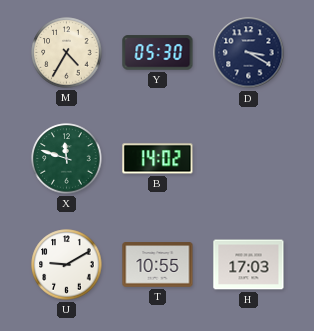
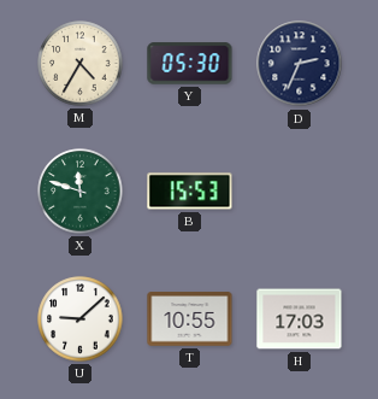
D: 3:20 -> 2:34
B: 14:02 -> 15:53
U: 9:10 -> 9:08
